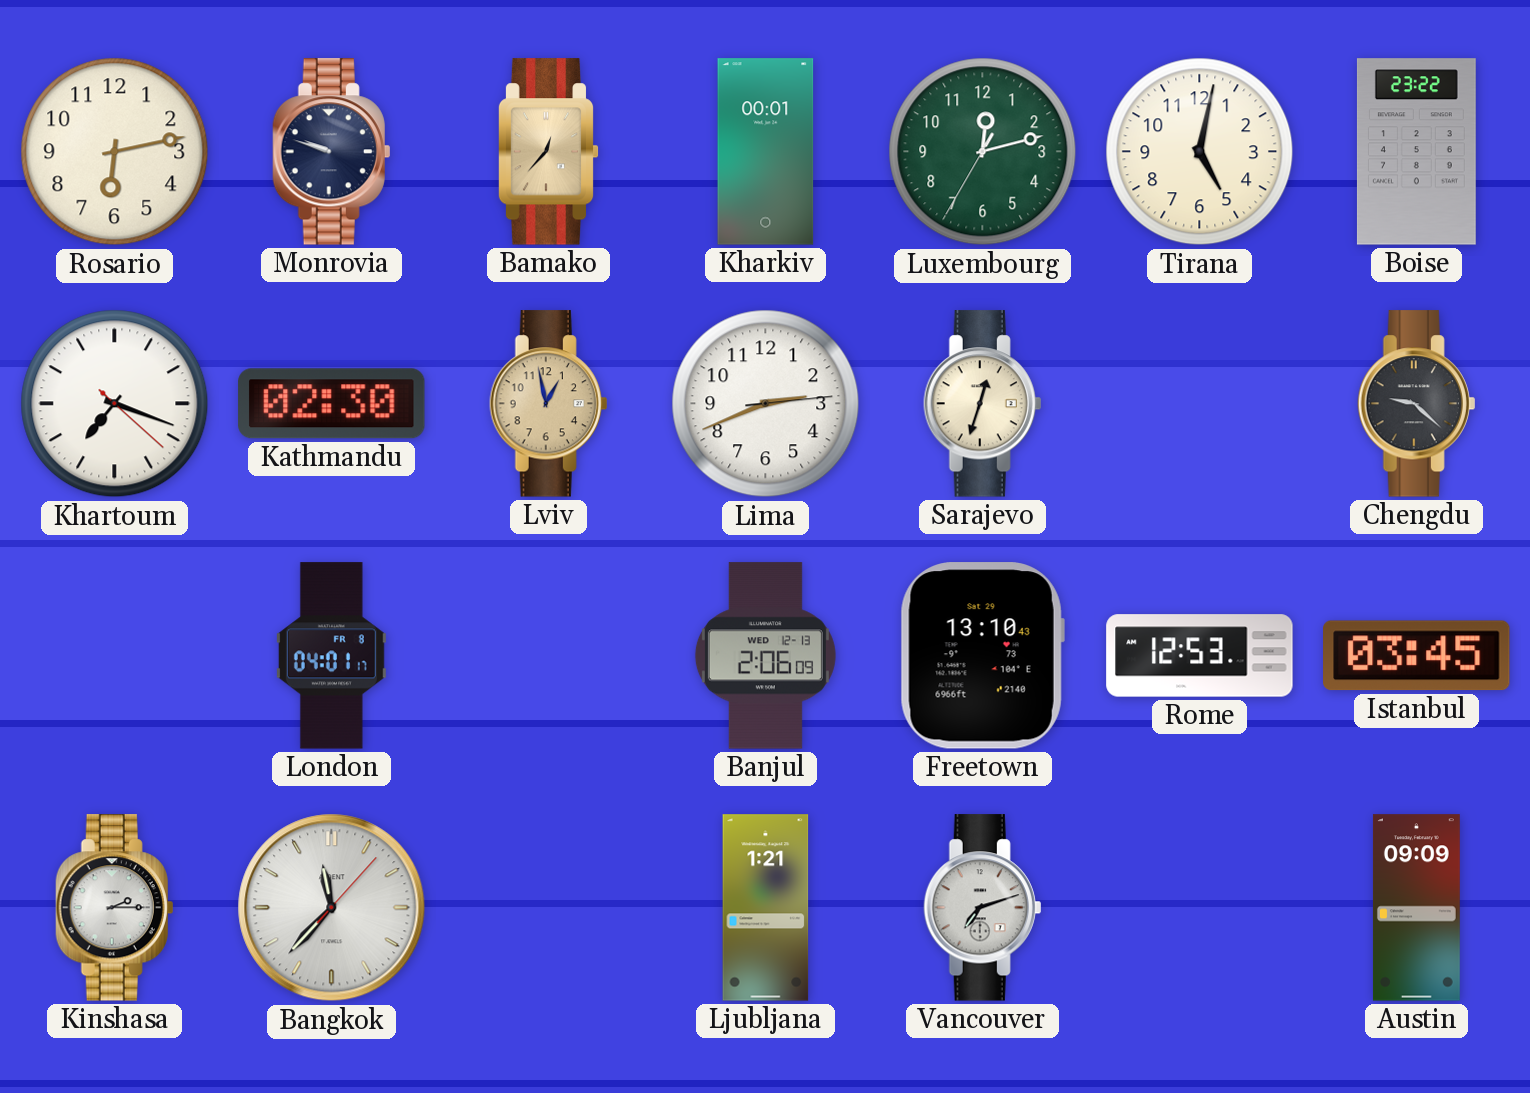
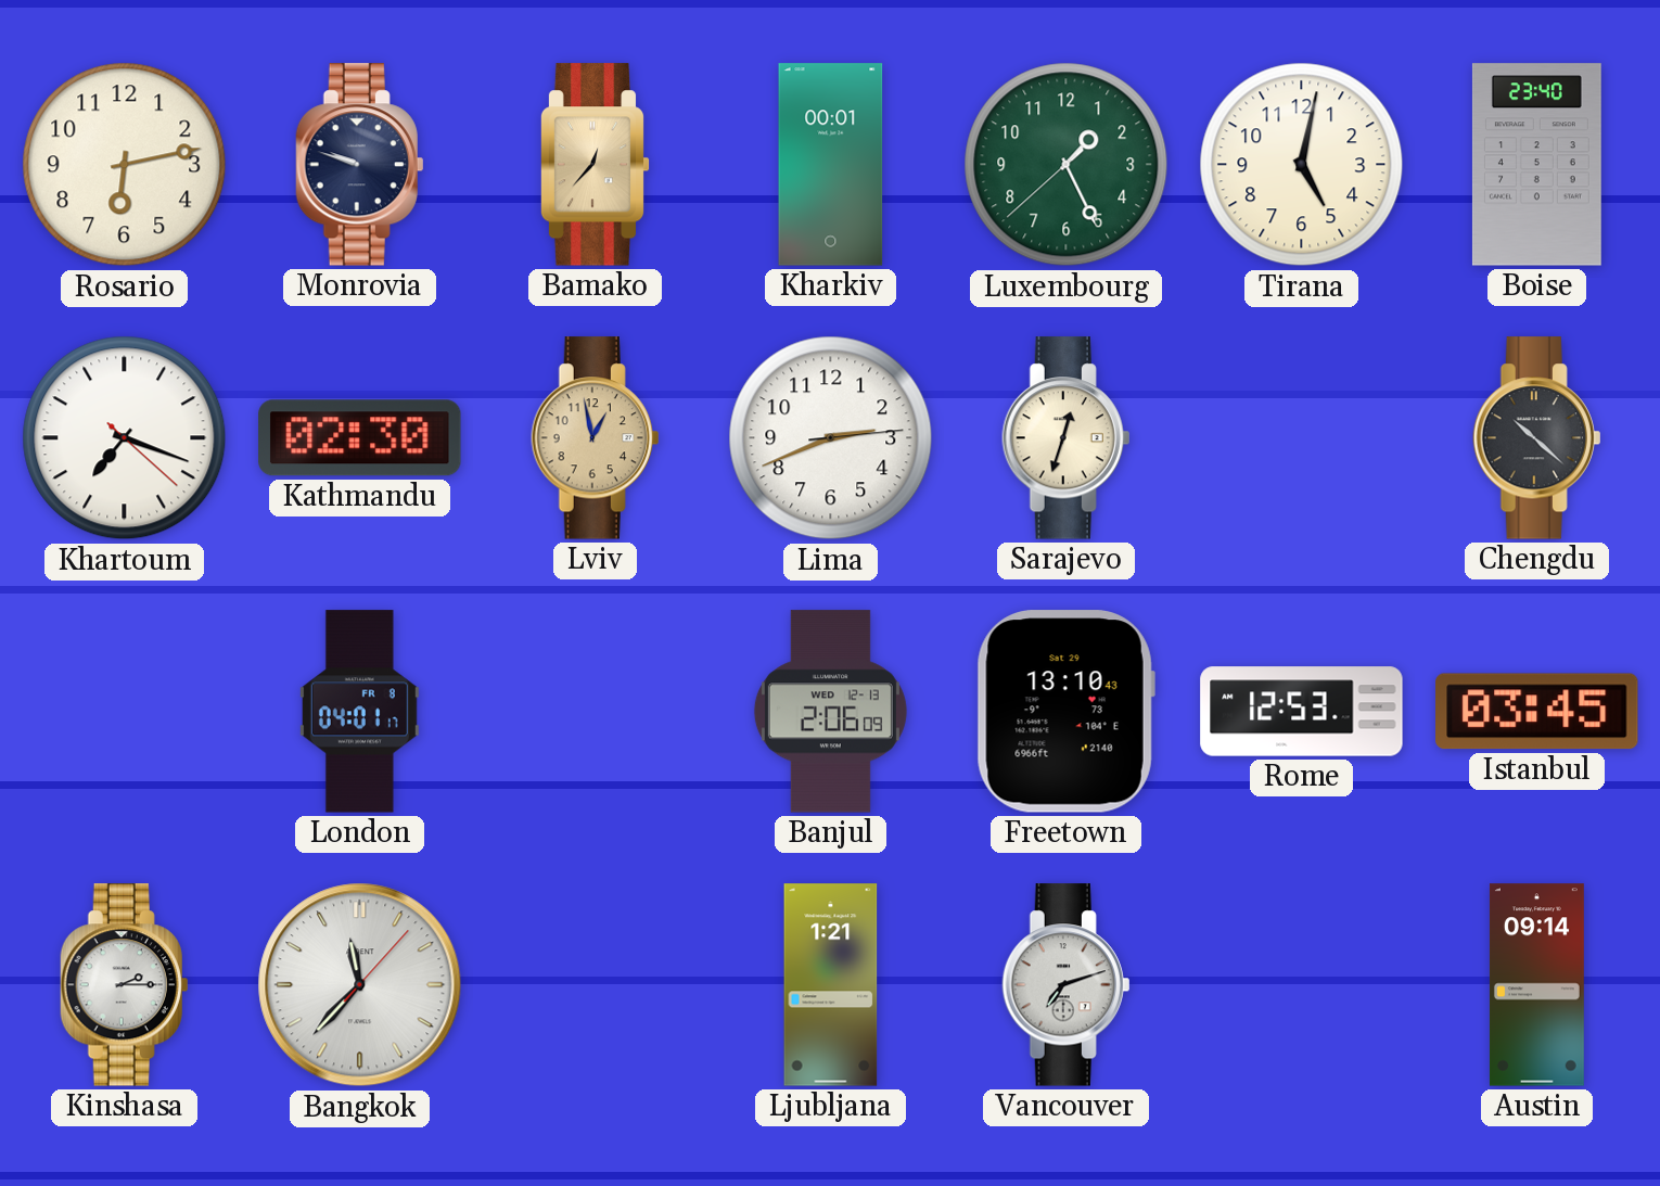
Luxembourg: 12:12 -> 1:25
Boise: 23:22 -> 23:40
Chengdu: 9:22 -> 10:22
Austin: 09:09 -> 09:14
